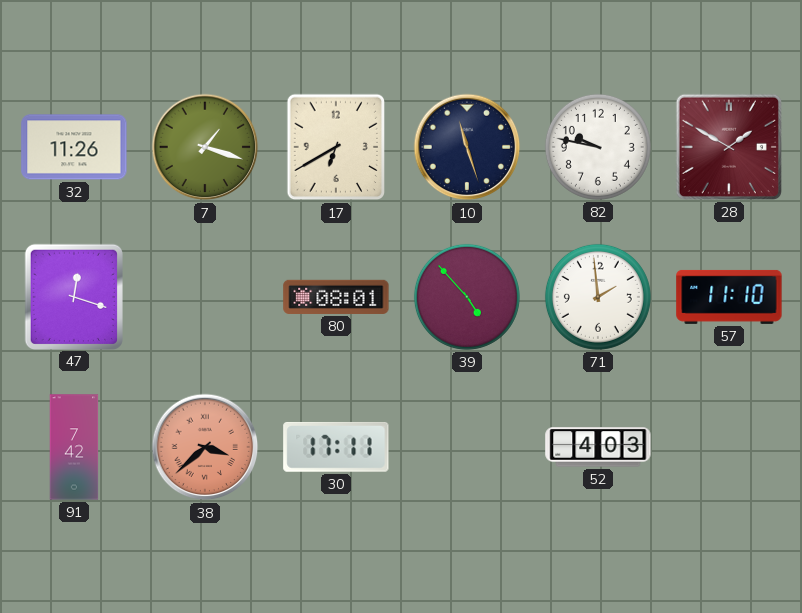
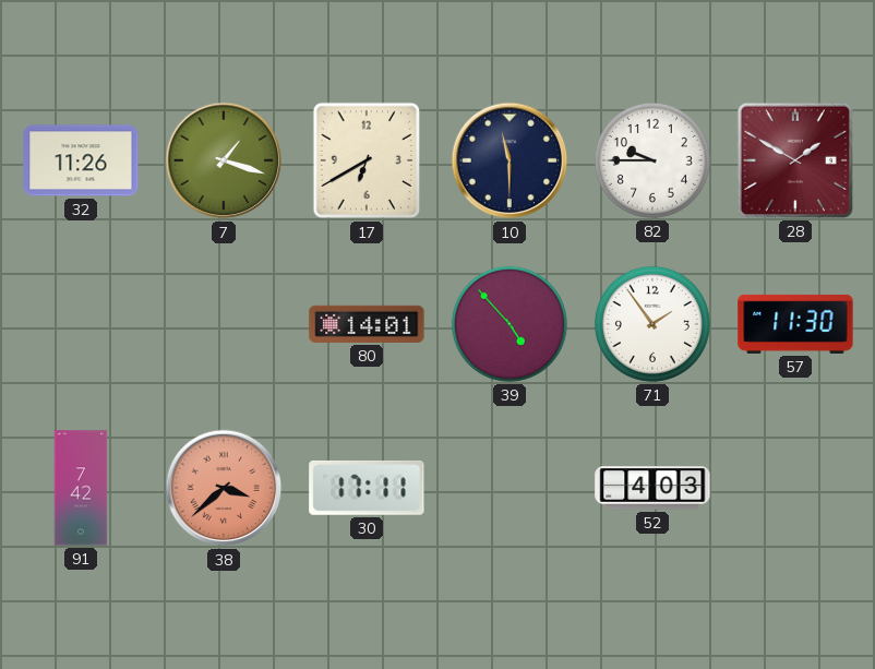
10: 11:27 -> 11:30
82: 9:47 -> 9:45
47: 12:18 -> none
80: 08:01 -> 14:01
71: 1:59 -> 1:54
57: 11:10 -> 11:30
